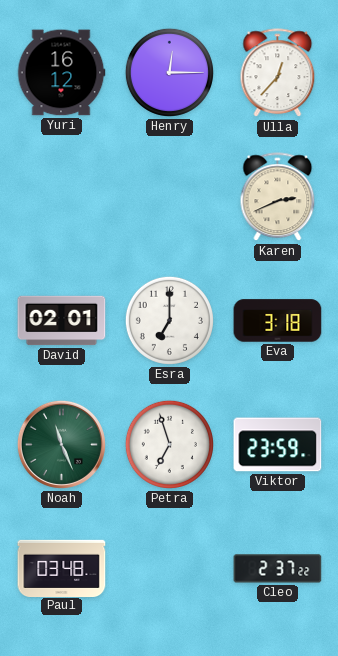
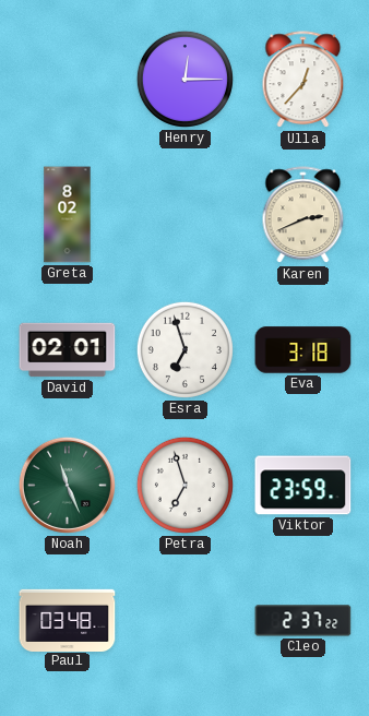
Yuri: 16:12 -> none
Greta: none -> 8:02
Esra: 7:00 -> 6:57
